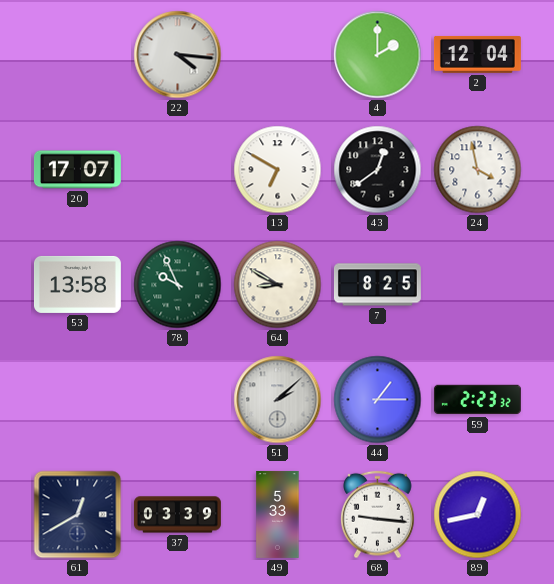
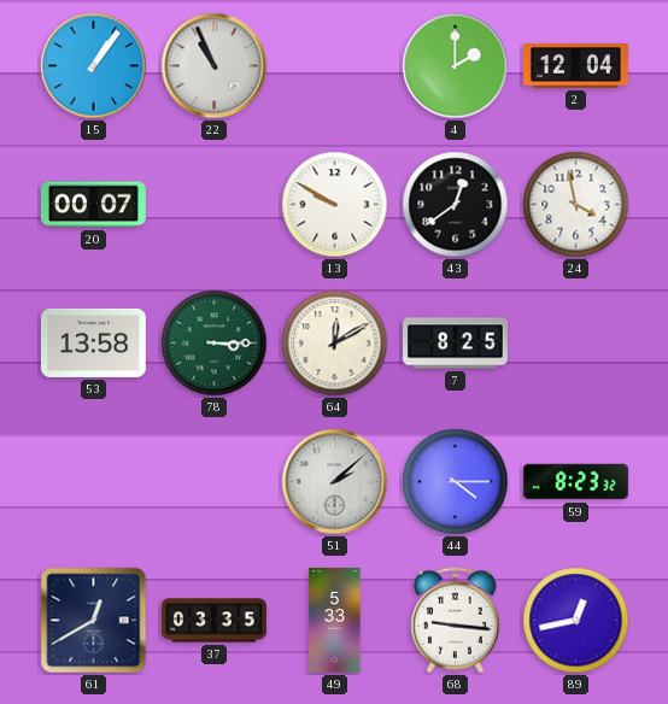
15: none -> 1:06
22: 4:16 -> 10:56
20: 17:07 -> 00:07
13: 6:50 -> 9:50
78: 9:56 -> 3:15
64: 8:50 -> 12:10
44: 1:15 -> 4:15
59: 2:23 -> 8:23
37: 03:39 -> 03:35
